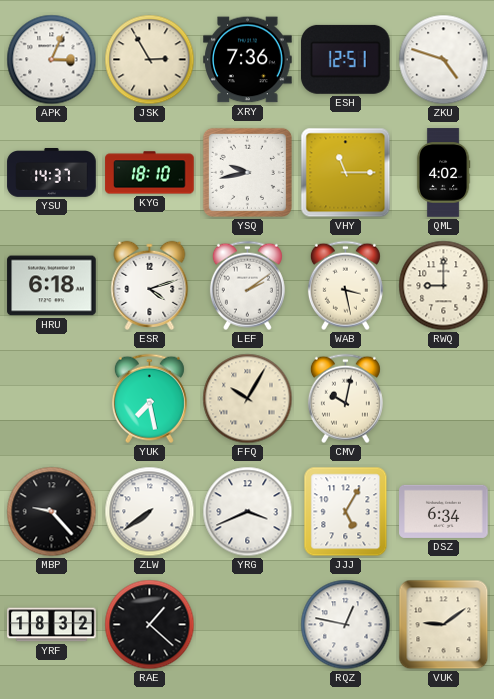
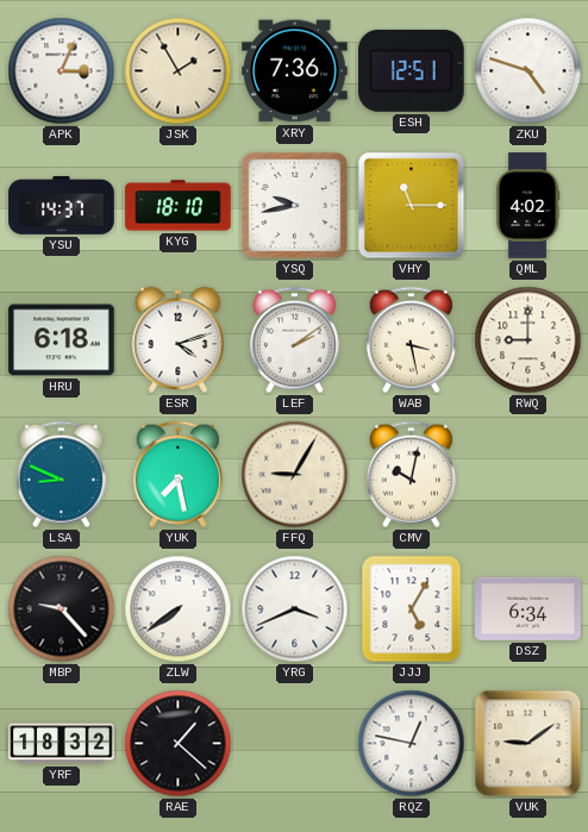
JSK: 2:55 -> 1:55
LSA: none -> 8:49
FFQ: 10:05 -> 9:05
